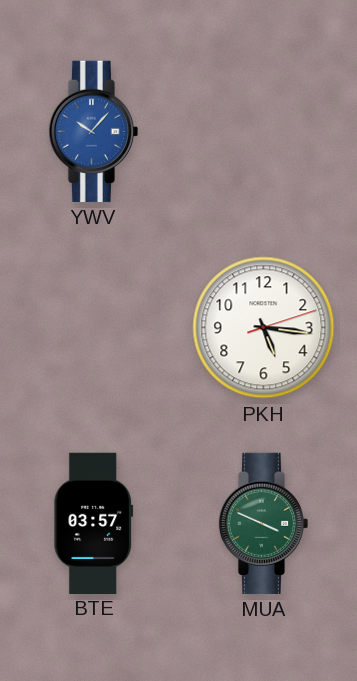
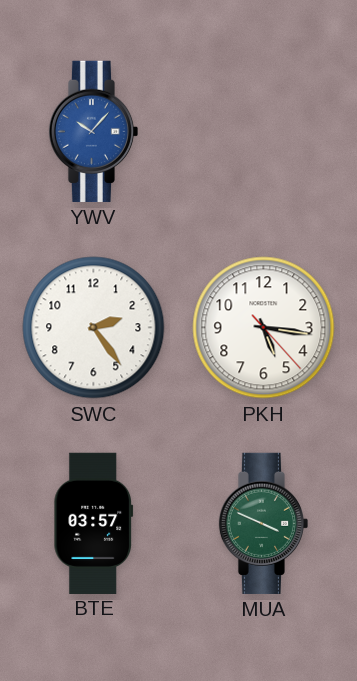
SWC: none -> 2:24
PKH: 5:16:12 -> 5:16:23
